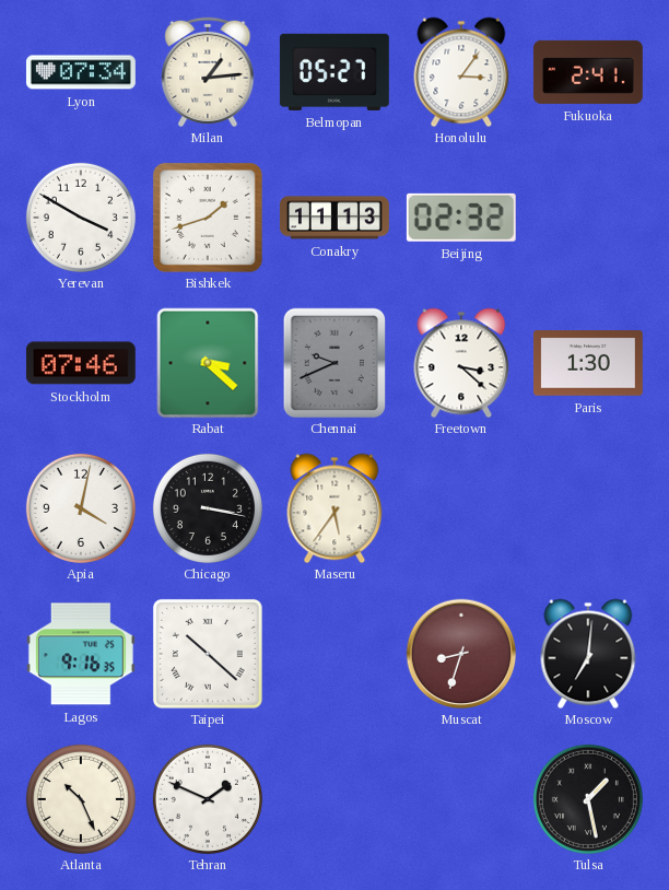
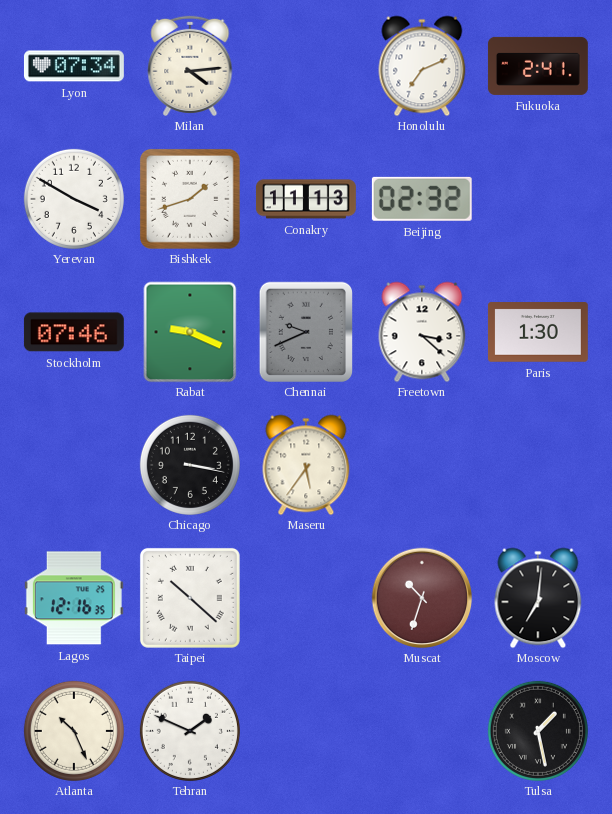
Milan: 1:14 -> 4:14
Belmopan: 05:27 -> none
Honolulu: 3:06 -> 7:11
Rabat: 3:22 -> 9:19
Apia: 4:02 -> none
Lagos: 9:16 -> 12:16
Muscat: 8:33 -> 10:33
